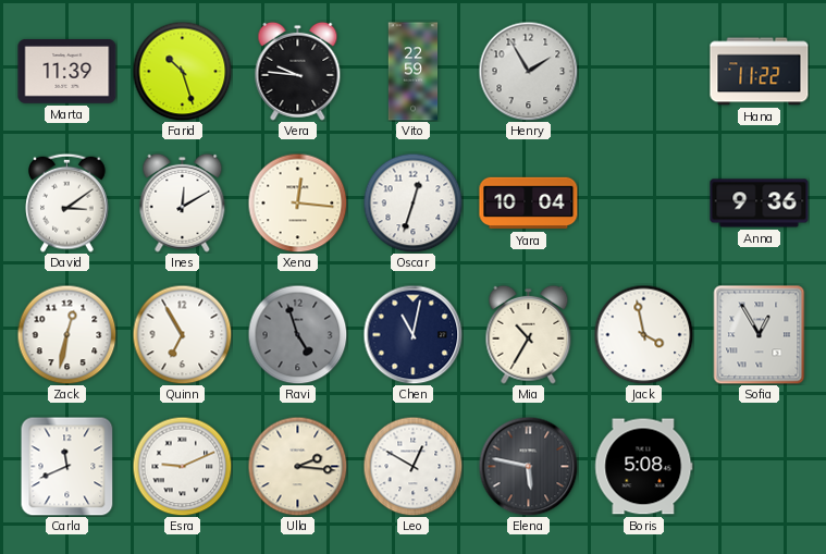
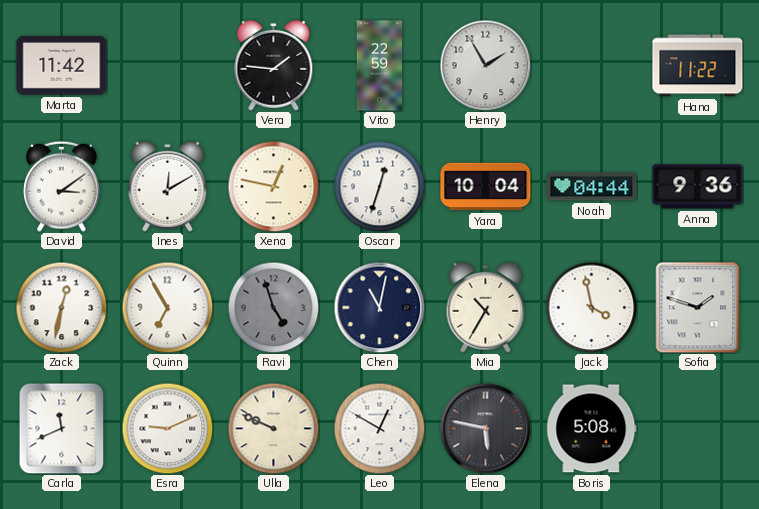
Marta: 11:39 -> 11:42
Farid: 10:27 -> none
Vera: 9:46 -> 1:46
Xena: 12:16 -> 12:47
Noah: none -> 04:44
Sofia: 12:55 -> 1:48
Ulla: 2:16 -> 9:49
